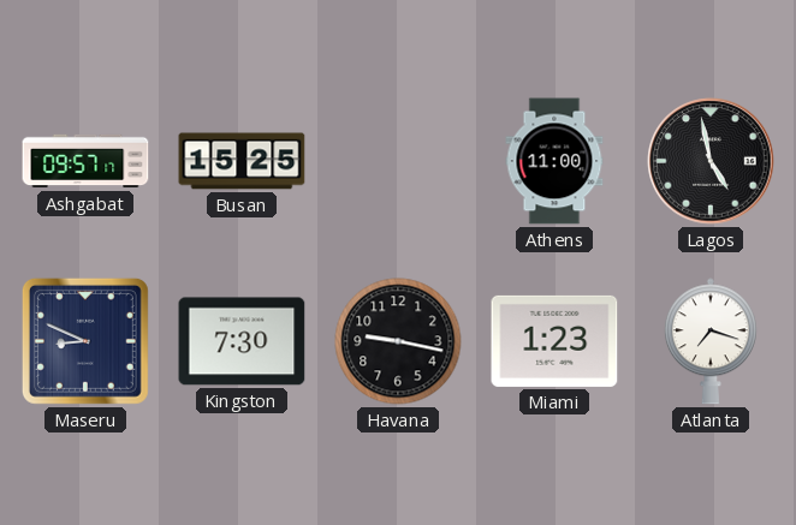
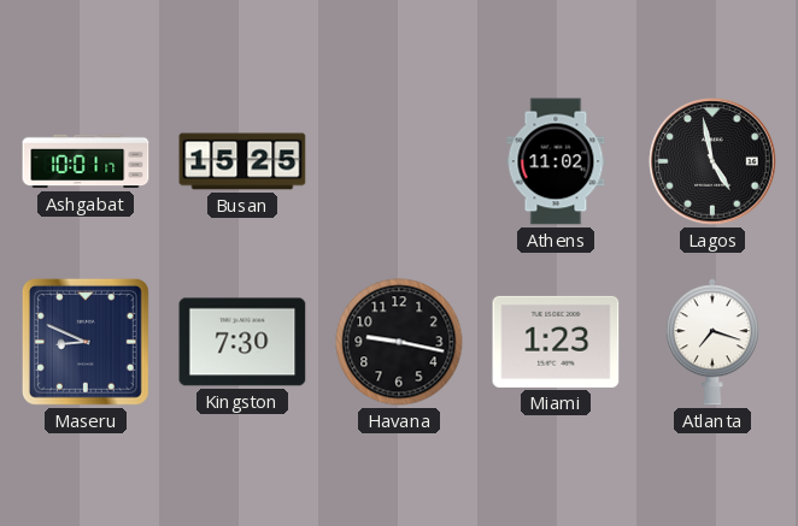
Ashgabat: 09:57 -> 10:01
Athens: 11:00 -> 11:02
